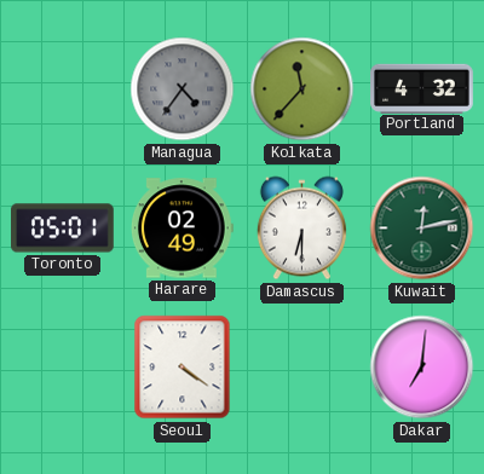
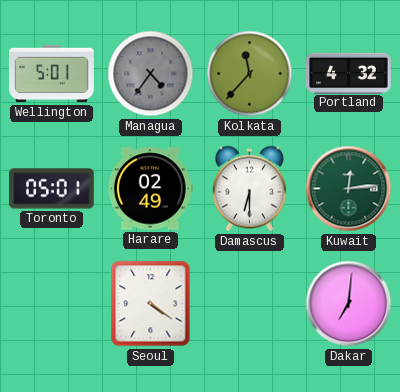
Wellington: none -> 5:01
Kuwait: 12:13 -> 12:14
